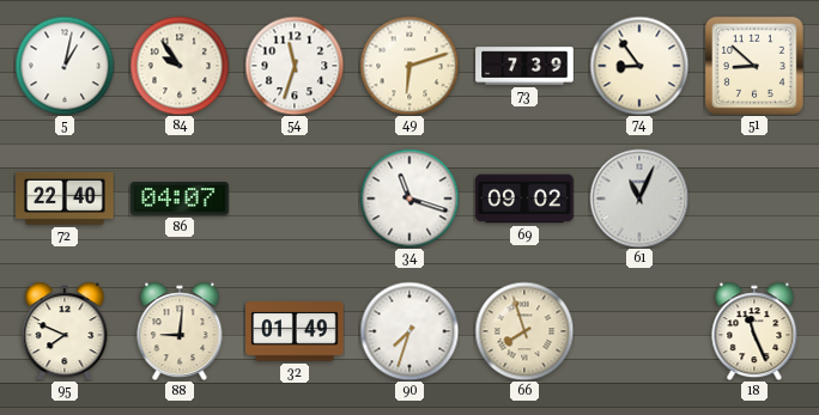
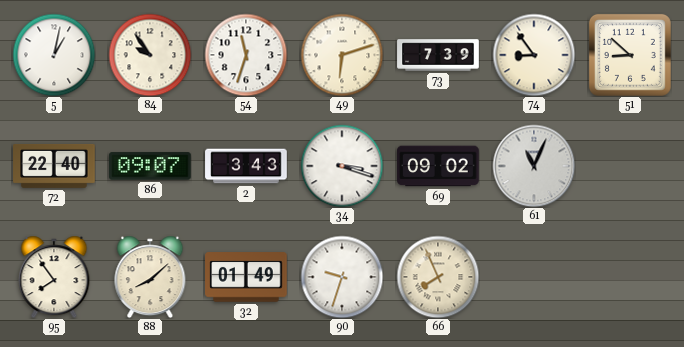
86: 04:07 -> 09:07
2: none -> 3:43
34: 11:18 -> 3:18
95: 7:49 -> 7:54
88: 9:01 -> 8:08
90: 7:33 -> 9:33
66: 7:57 -> 7:56
18: 11:26 -> none
